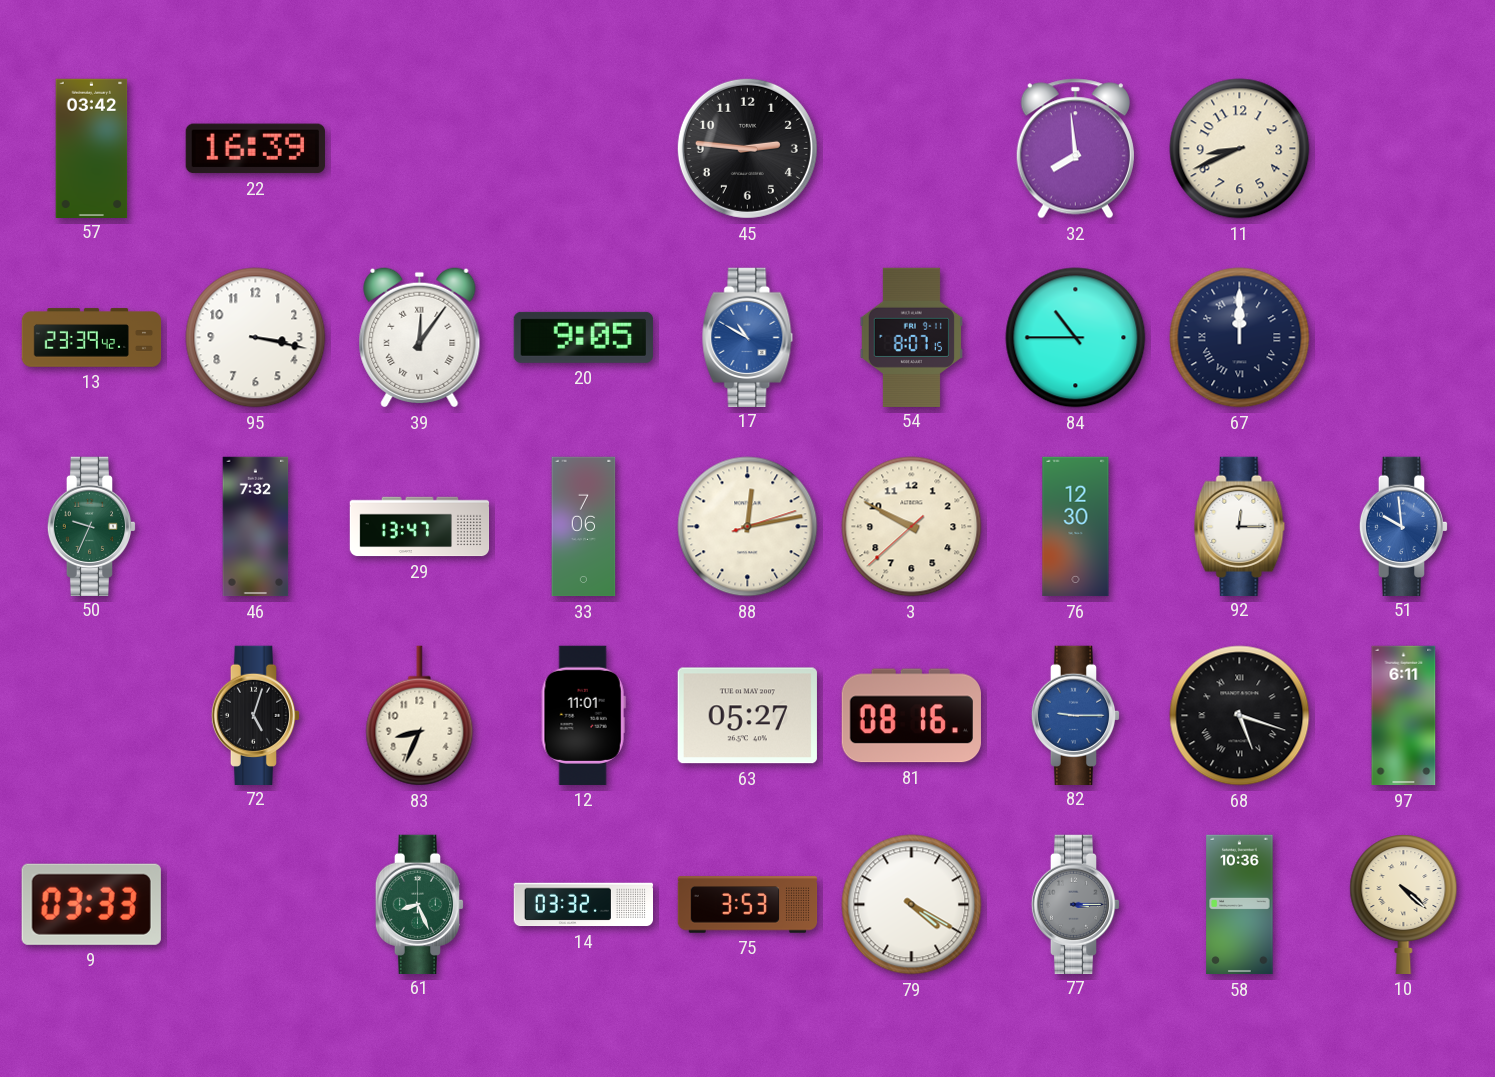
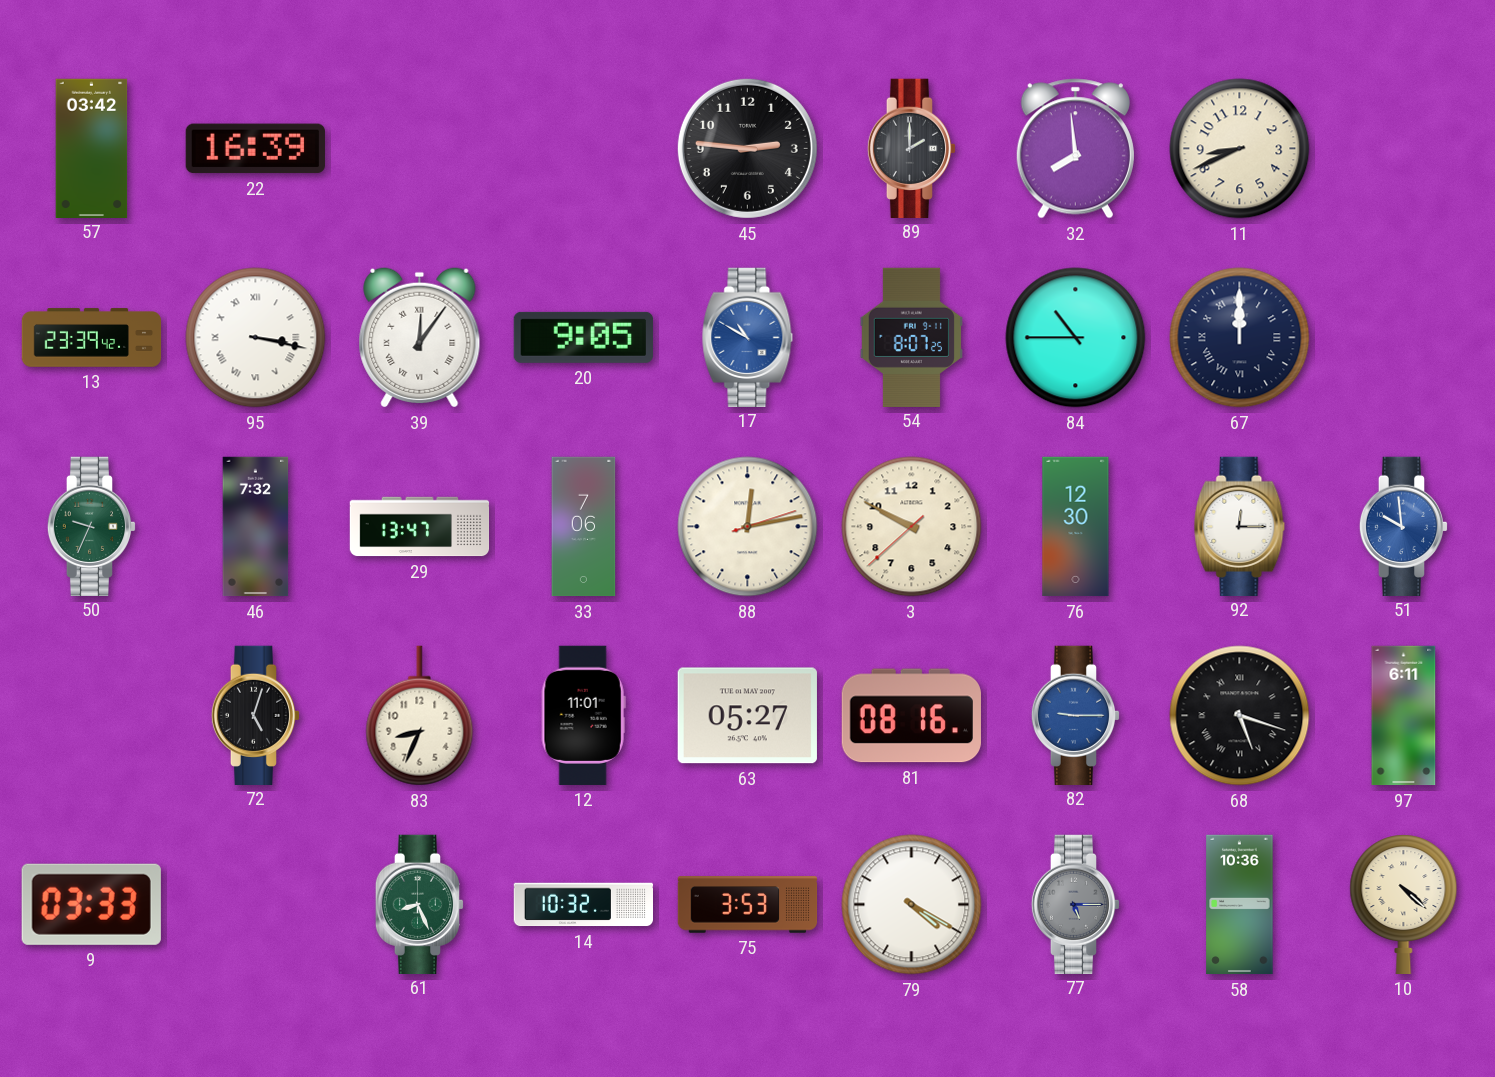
89: none -> 2:00
95 numerals: Arabic -> Roman
54: 8:07:15 -> 8:07:25
14: 03:32 -> 10:32
77: 3:15 -> 5:15
